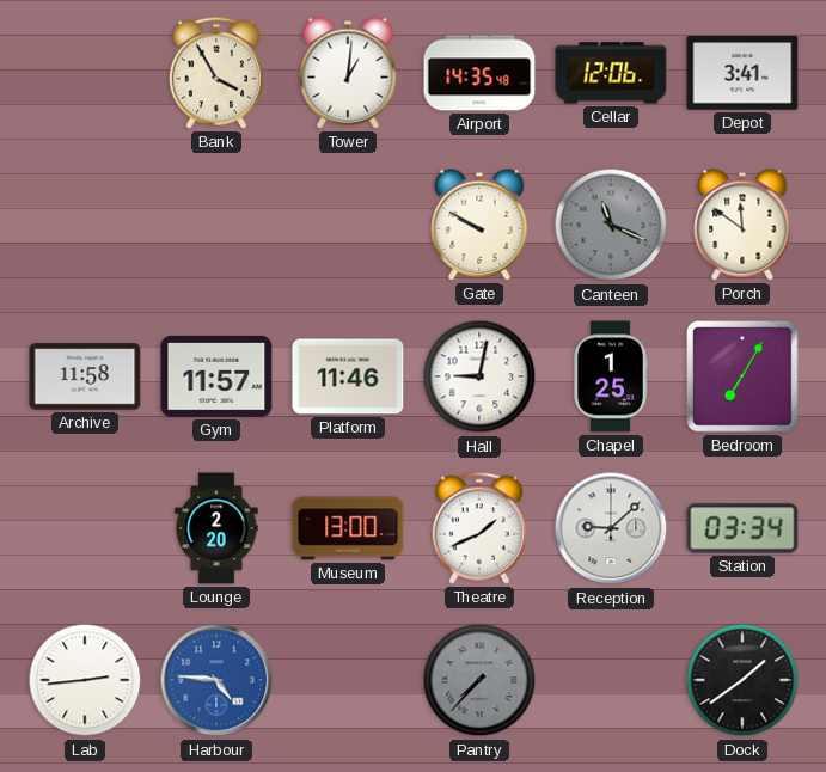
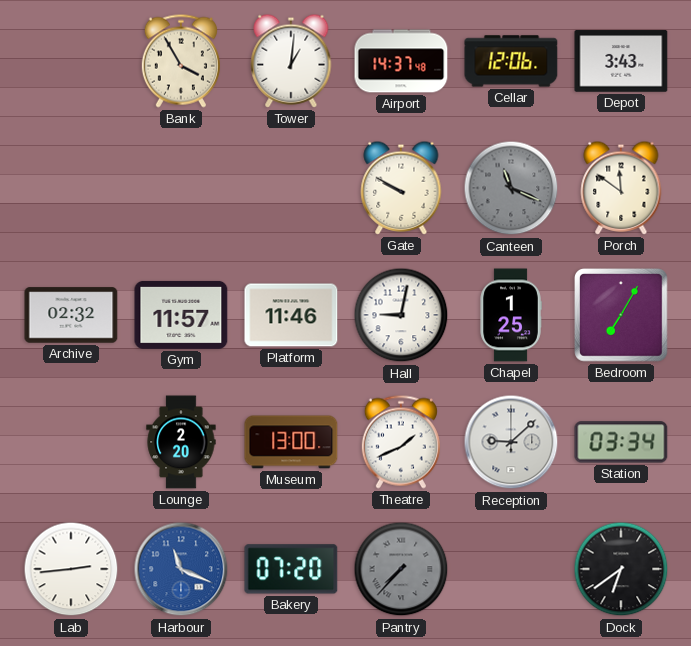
Airport: 14:35 -> 14:37
Depot: 3:41 -> 3:43
Archive: 11:58 -> 02:32
Harbour: 4:46 -> 11:19
Bakery: none -> 07:20
Dock: 1:39 -> 6:39
